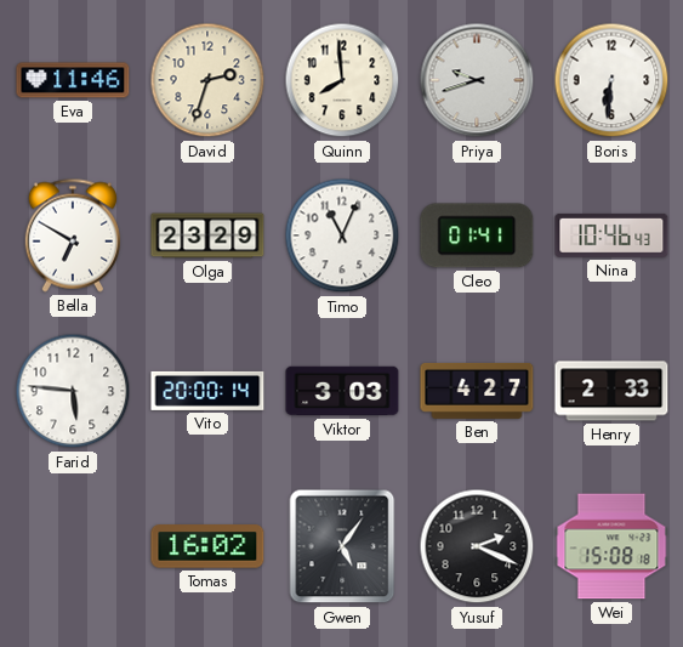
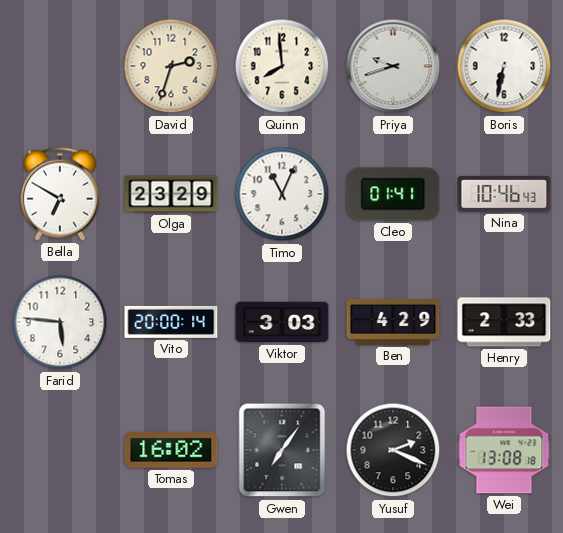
Eva: 11:46 -> none
Boris: 6:31 -> 6:32
Ben: 4:27 -> 4:29
Gwen: 5:06 -> 7:06
Wei: 15:08 -> 13:08
